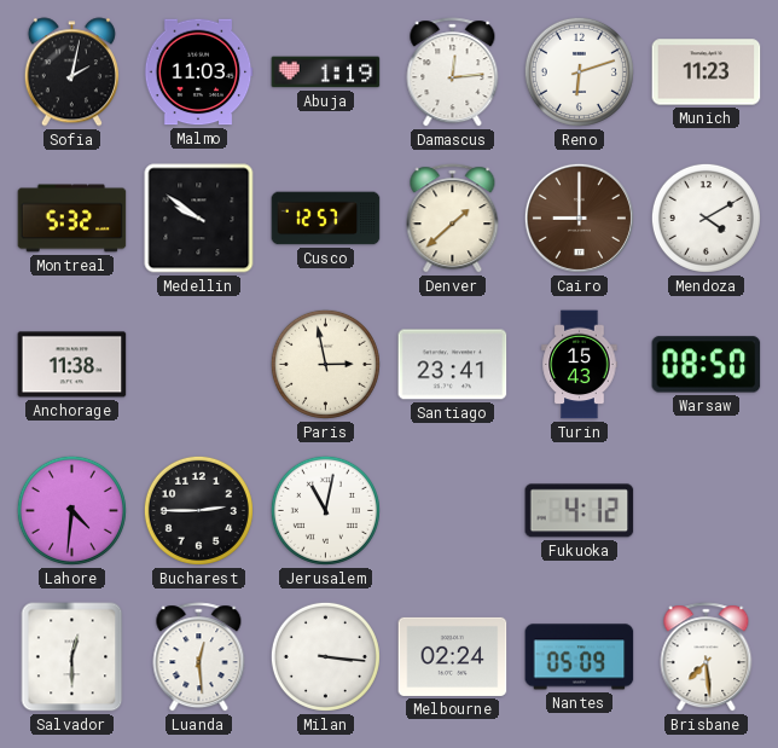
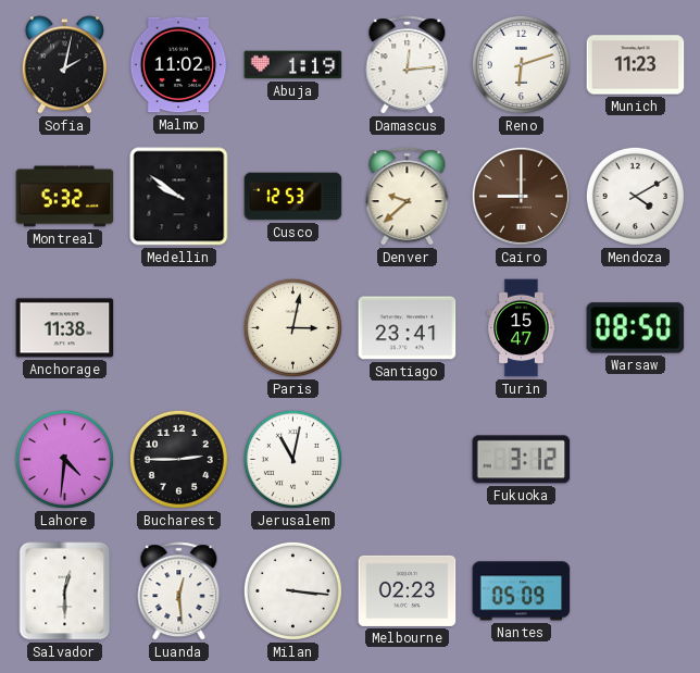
Malmo: 11:03 -> 11:02
Cusco: 12:57 -> 12:53
Denver: 1:38 -> 9:38
Paris: 2:58 -> 3:02
Turin: 15:43 -> 15:47
Fukuoka: 4:12 -> 3:12
Melbourne: 02:24 -> 02:23
Brisbane: 7:29 -> none
